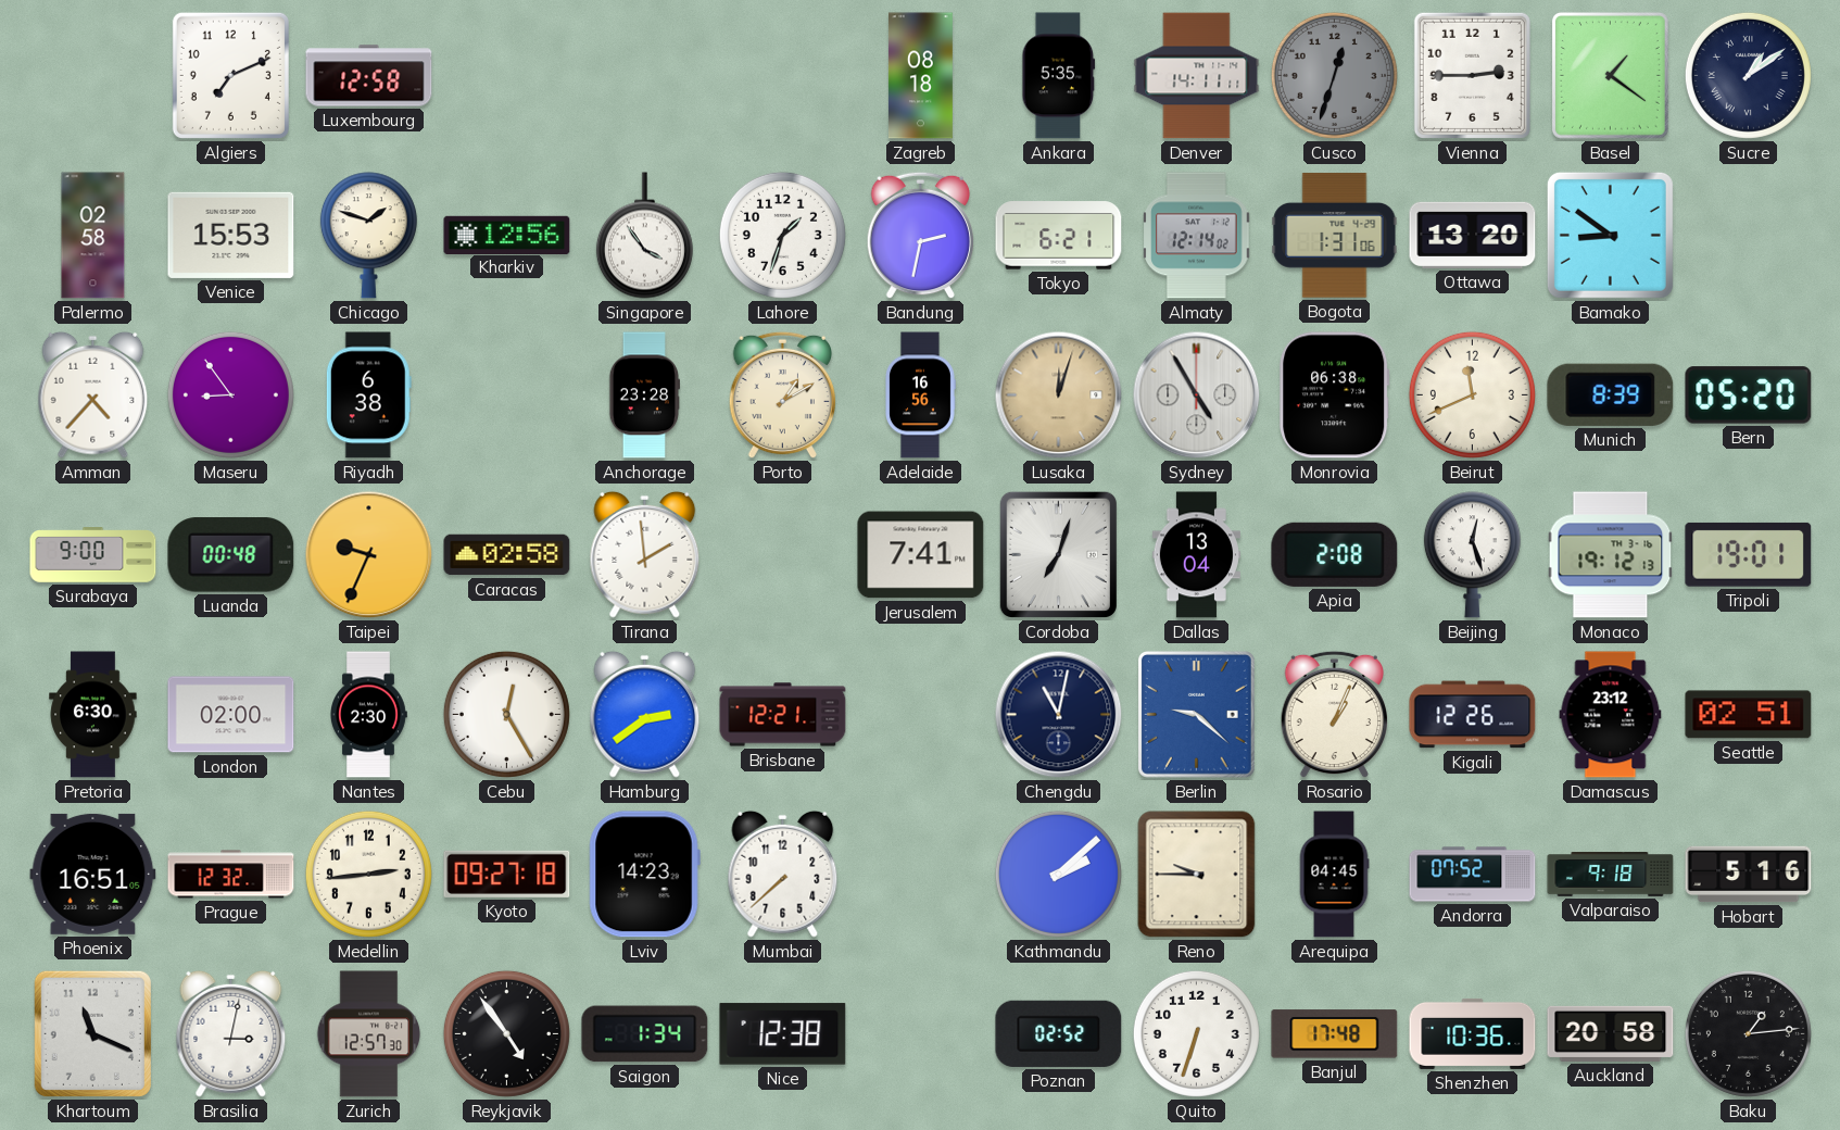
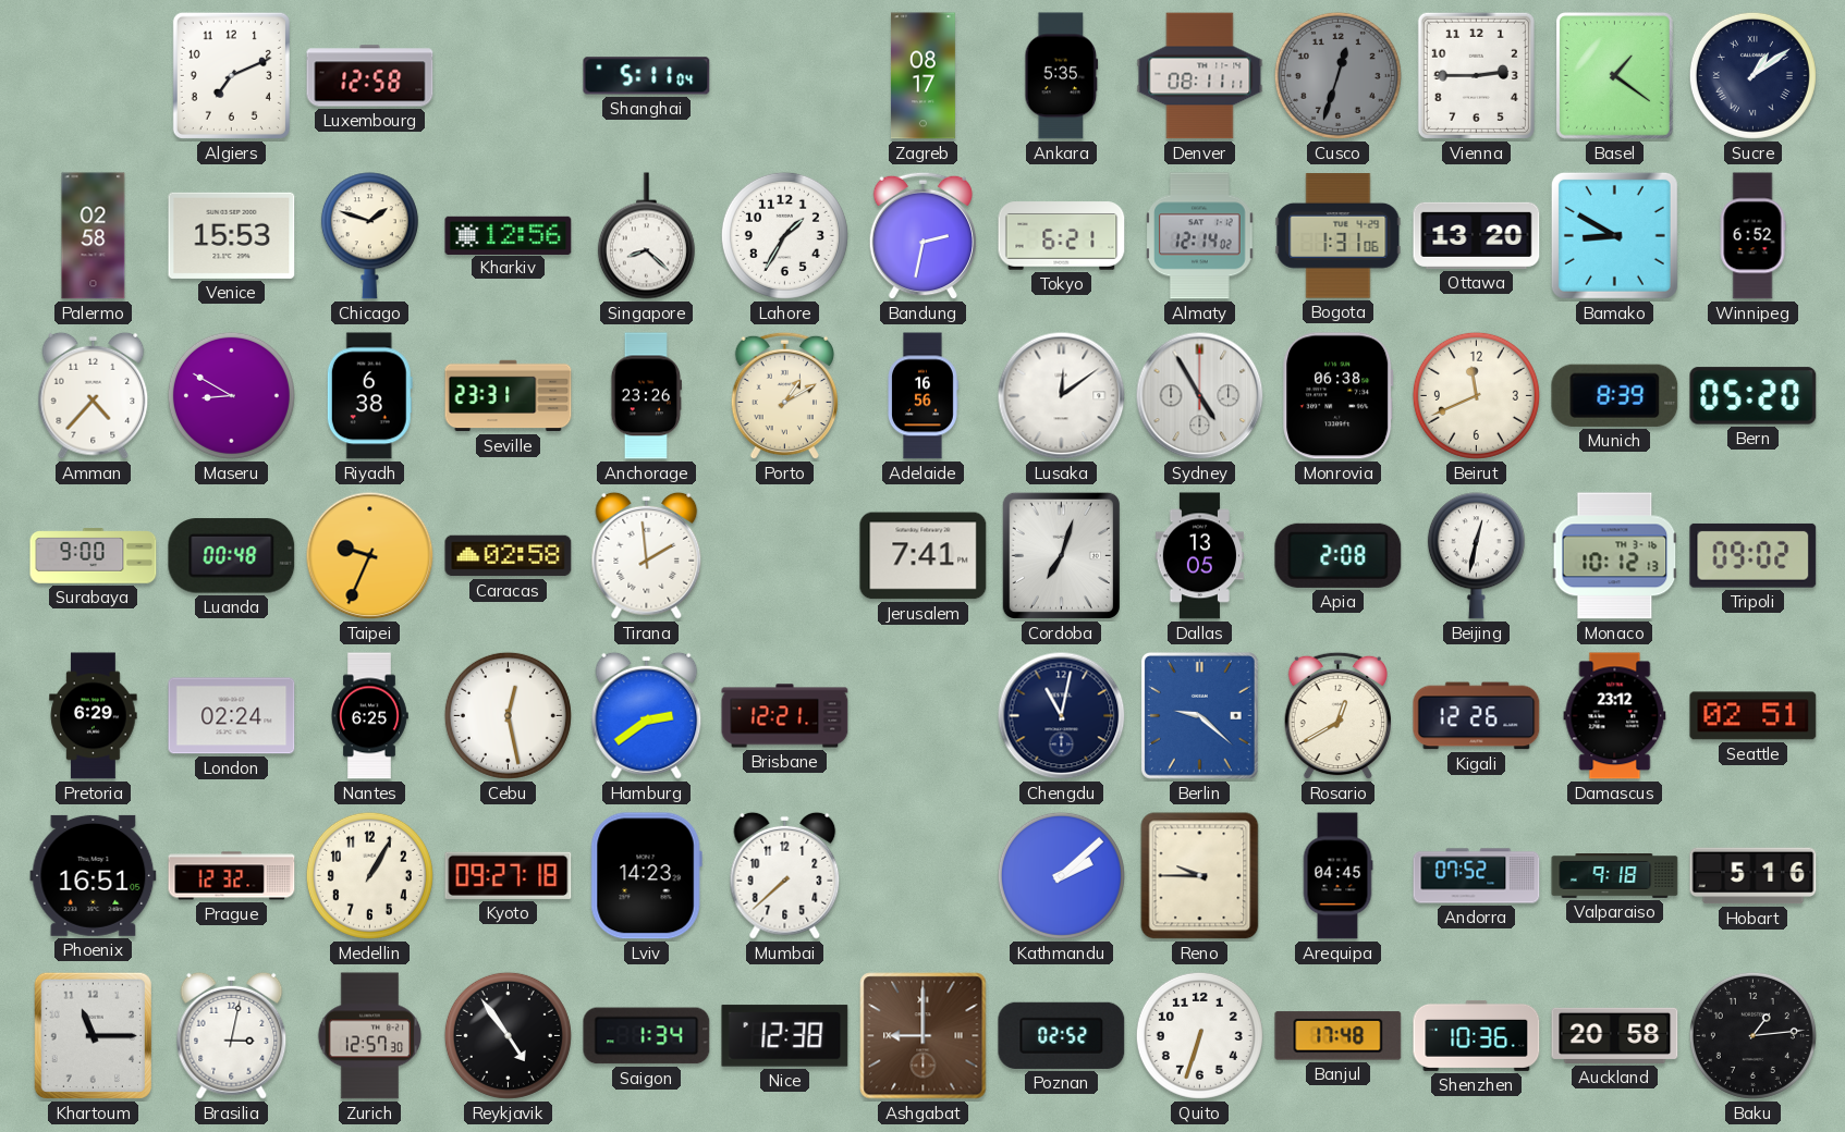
Shanghai: none -> 5:11
Zagreb: 08:18 -> 08:17
Denver: 14:11 -> 08:11
Singapore: 3:54 -> 8:22
Lahore: 1:33 -> 1:35
Bamako: 8:51 -> 8:50
Winnipeg: none -> 6:52
Maseru: 8:54 -> 8:50
Seville: none -> 23:31
Anchorage: 23:28 -> 23:26
Lusaka: 12:03 -> 12:09
Lusaka dial: champagne -> white
Dallas: 13:04 -> 13:05
Beijing: 12:27 -> 12:32
Monaco: 19:12 -> 10:12
Tripoli: 19:01 -> 09:02
Pretoria: 6:30 -> 6:29
London: 02:00 -> 02:24
Nantes: 2:30 -> 6:25
Cebu: 12:25 -> 12:28
Rosario: 1:04 -> 12:40
Medellin: 2:44 -> 1:05
Khartoum: 11:19 -> 11:15
Ashgabat: none -> 9:00
